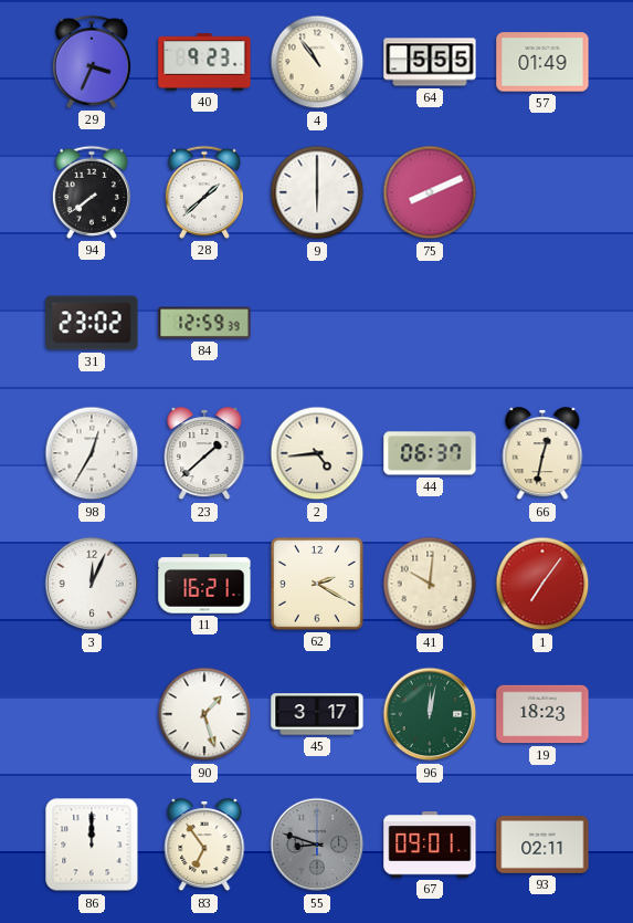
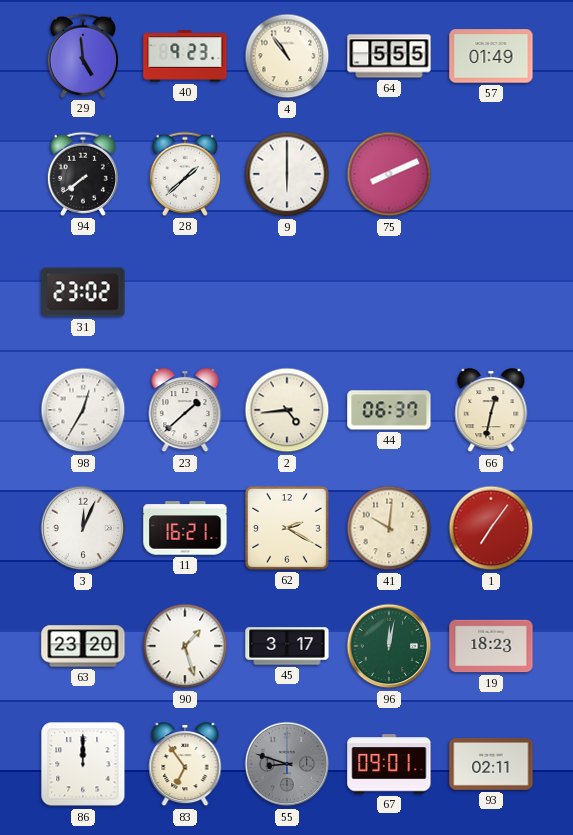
29: 3:34 -> 4:59
84: 12:59 -> none
63: none -> 23:20
